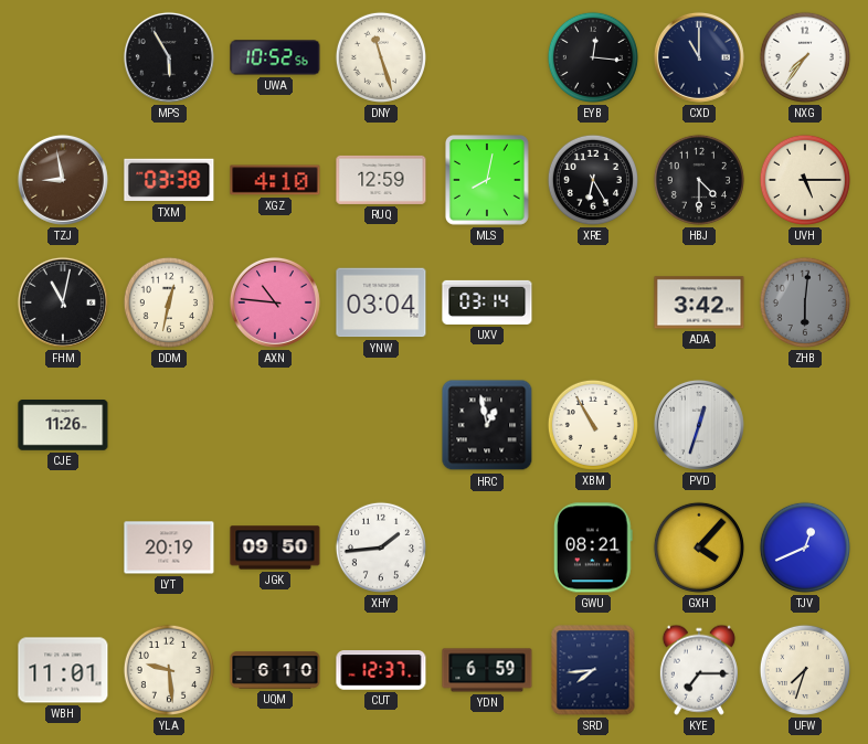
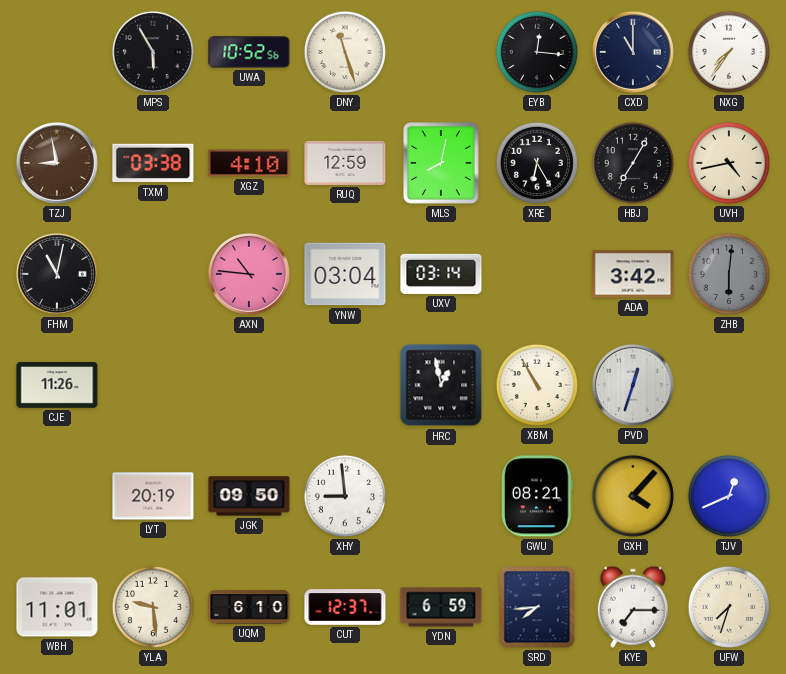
HBJ: 4:30 -> 7:05
UVH: 5:15 -> 4:43
DDM: 12:32 -> none
XHY: 1:44 -> 8:59
